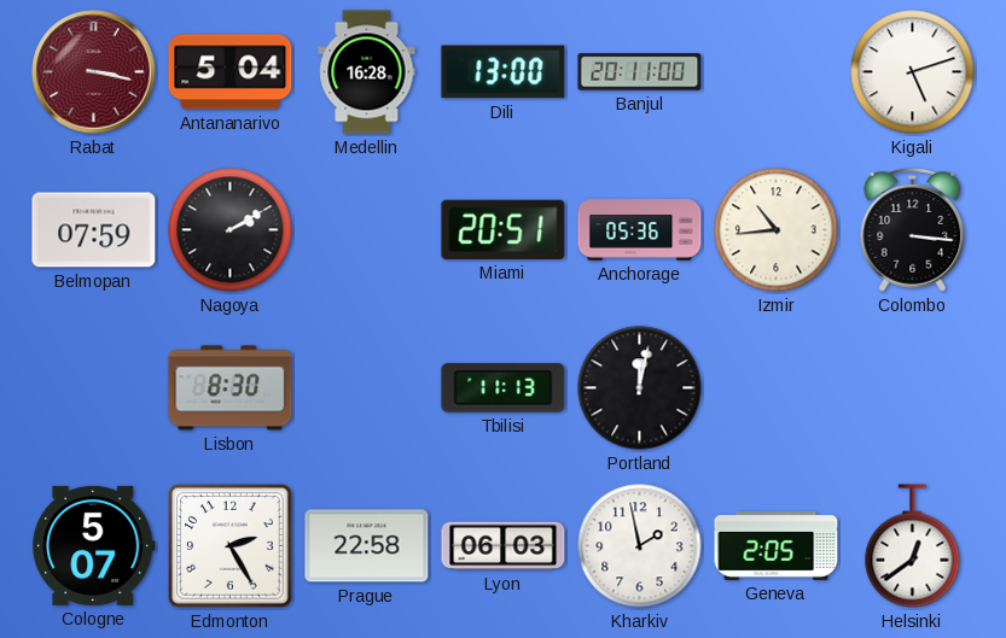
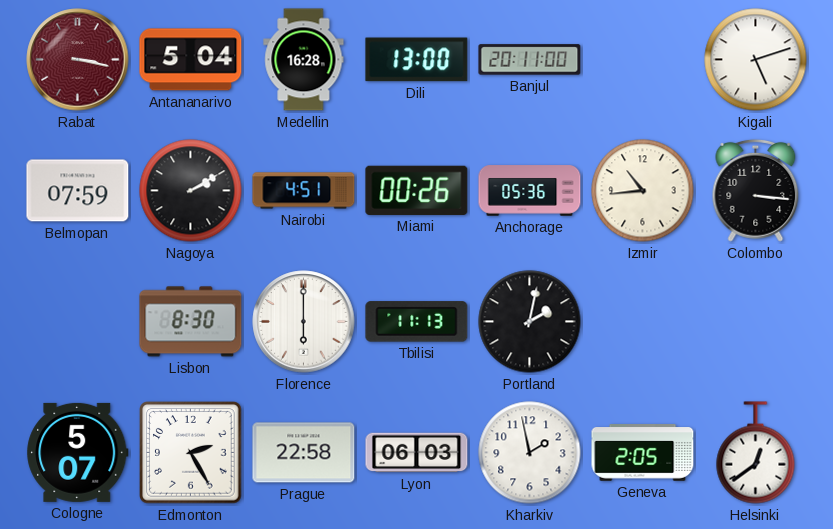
Nairobi: none -> 4:51
Miami: 20:51 -> 00:26
Florence: none -> 6:00
Portland: 12:02 -> 2:02
